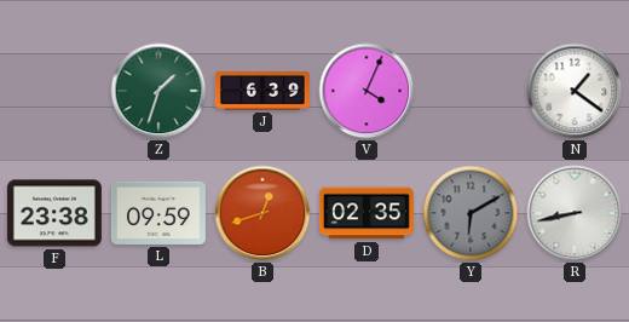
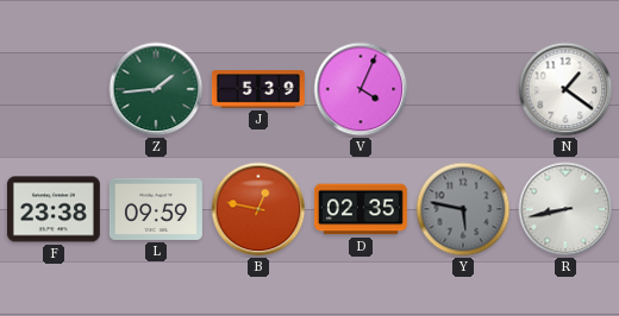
Z: 1:33 -> 1:44
J: 6:39 -> 5:39
B: 12:42 -> 12:47
Y: 6:10 -> 5:47
